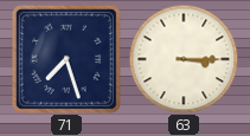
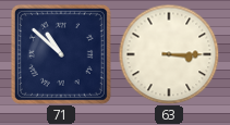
71: 7:27 -> 10:52
